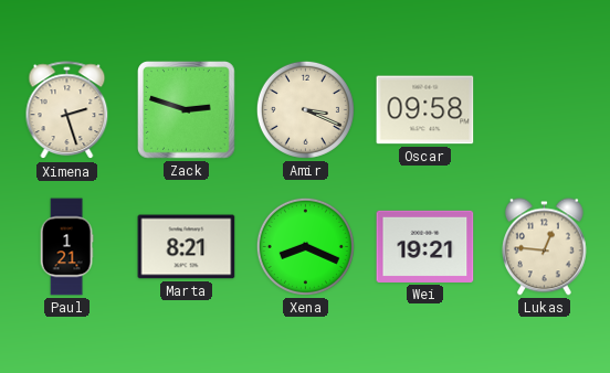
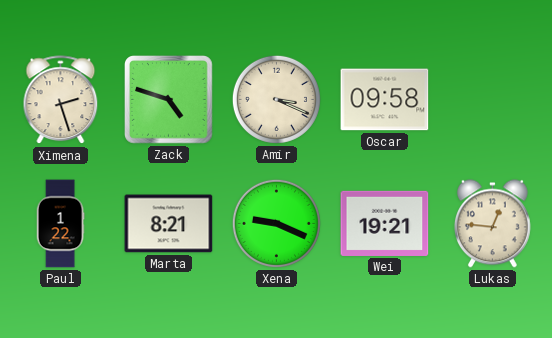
Zack: 2:48 -> 4:48
Paul: 1:21 -> 1:22
Xena: 8:19 -> 9:19
